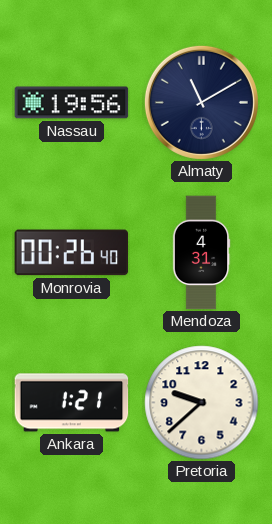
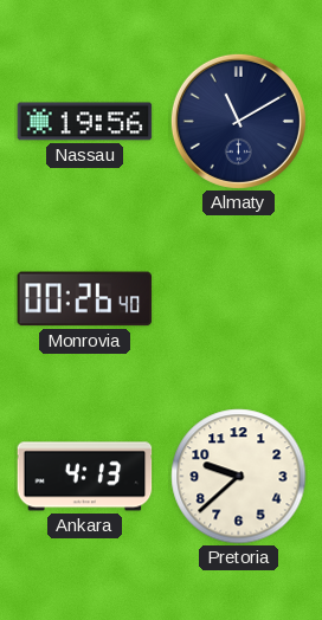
Mendoza: 4:31 -> none
Ankara: 1:21 -> 4:13
